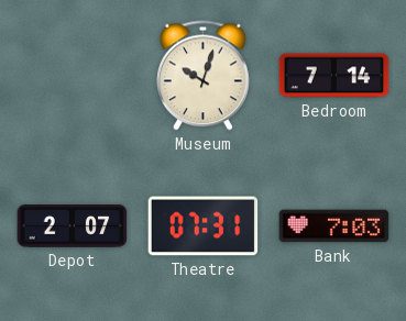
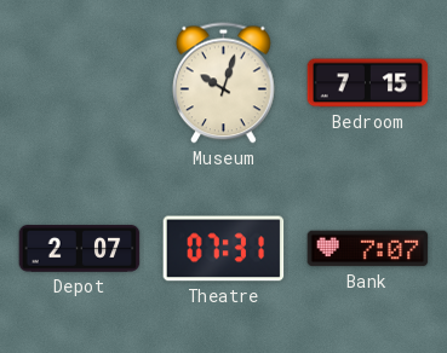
Bedroom: 7:14 -> 7:15
Bank: 7:03 -> 7:07
